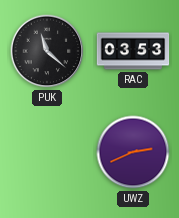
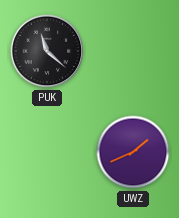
RAC: 03:53 -> none
UWZ: 2:41 -> 1:41
